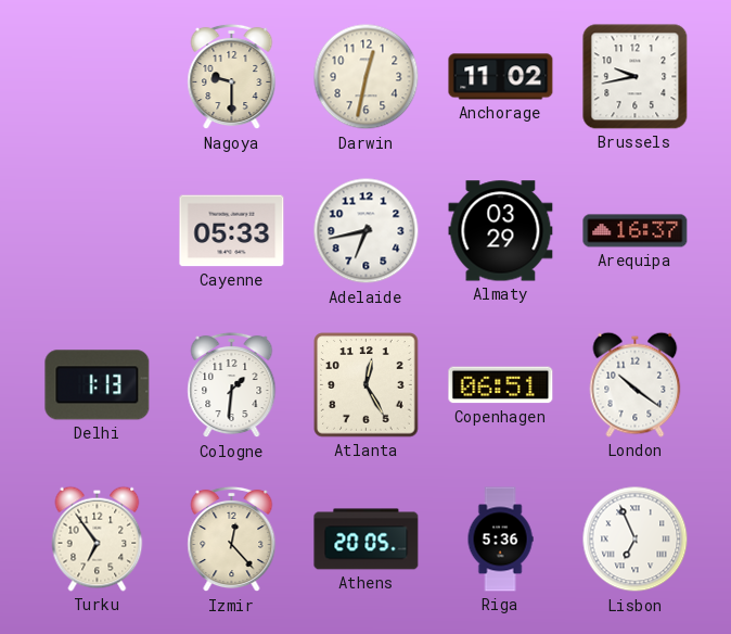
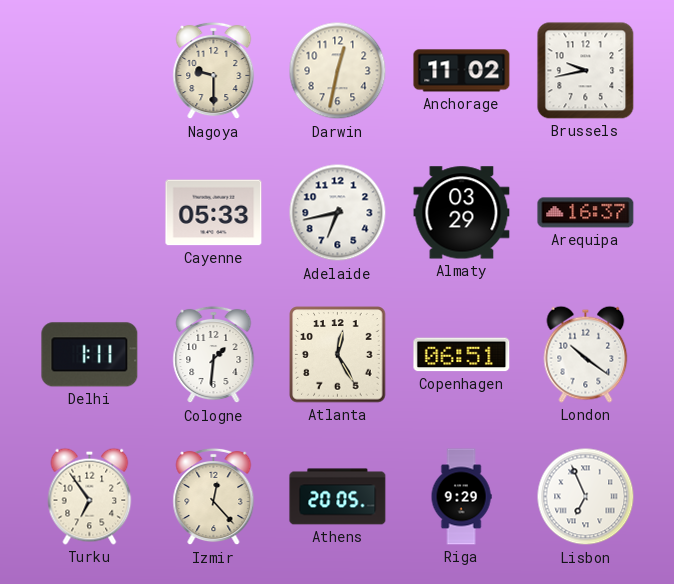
Delhi: 1:13 -> 1:11
Riga: 5:36 -> 9:29
